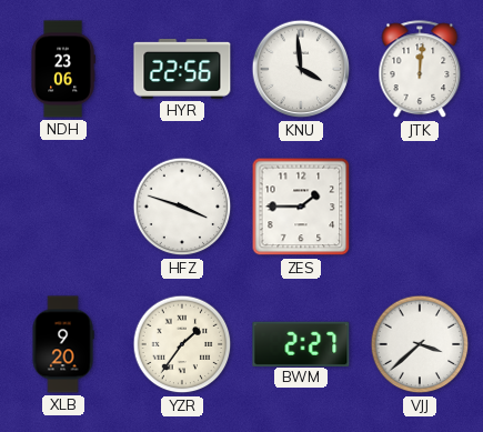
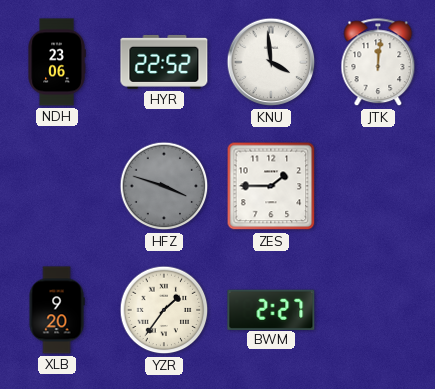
HYR: 22:56 -> 22:52
HFZ dial: white -> grey
VJJ: 3:38 -> none
